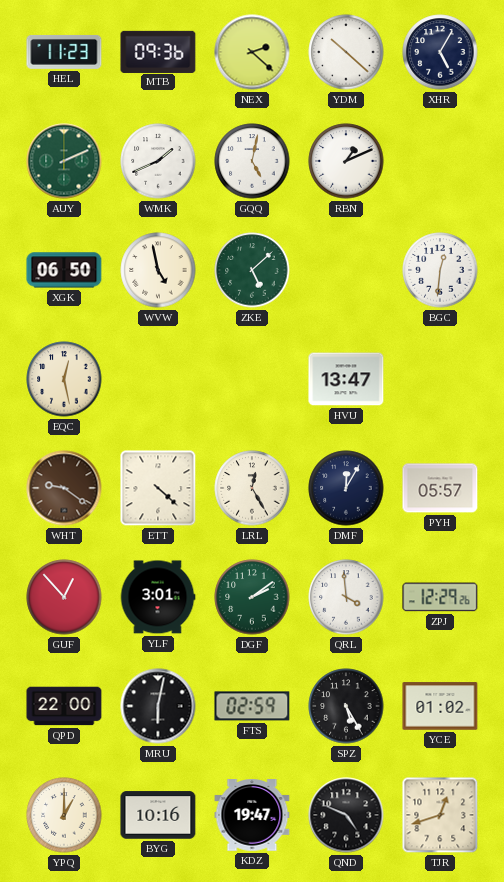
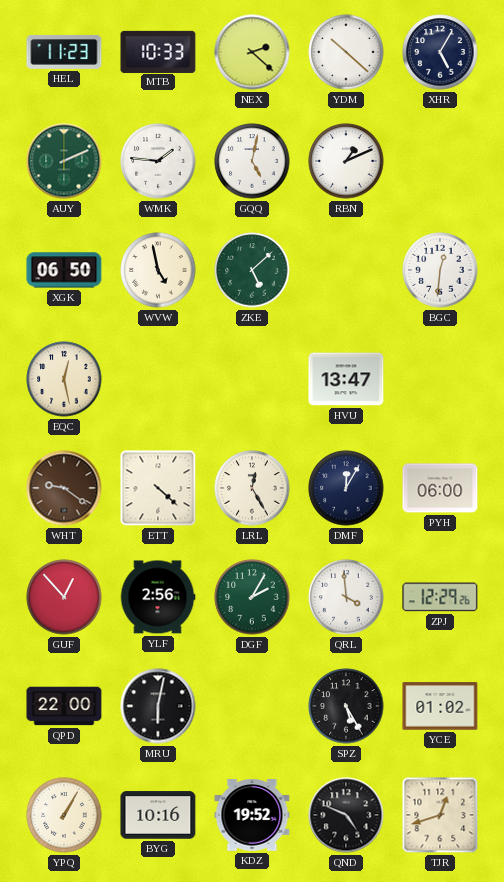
MTB: 09:36 -> 10:33
WMK: 1:41 -> 1:46
PYH: 05:57 -> 06:00
YLF: 3:01 -> 2:56
DGF: 2:09 -> 2:05
FTS: 02:59 -> none
YPQ: 1:00 -> 1:05
KDZ: 19:47 -> 19:52
